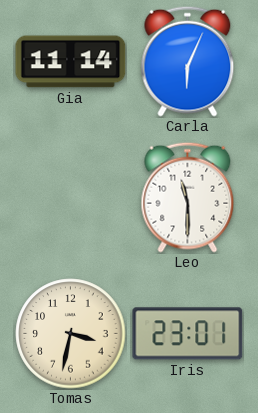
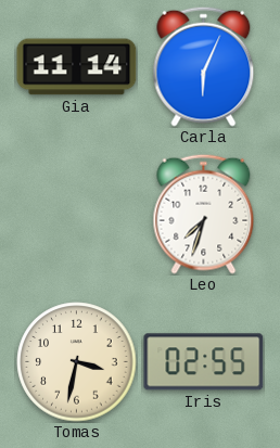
Leo: 11:30 -> 7:33
Iris: 23:01 -> 02:55
